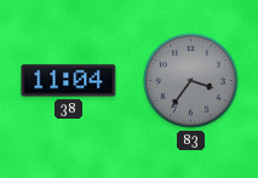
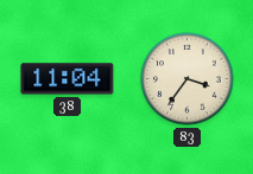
83 dial: grey -> cream
